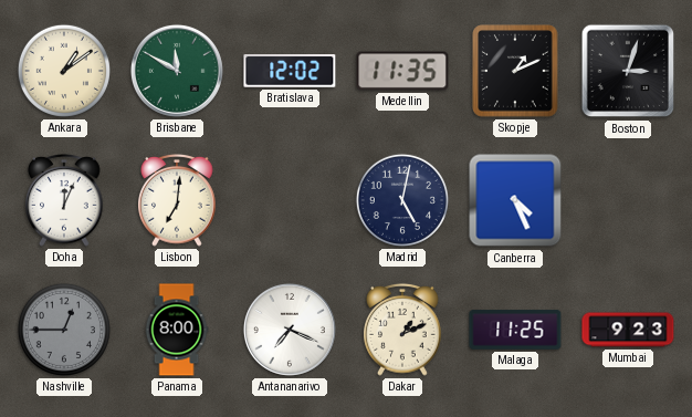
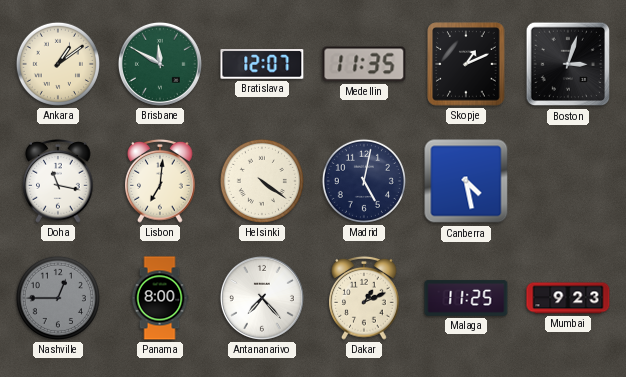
Bratislava: 12:02 -> 12:07
Doha: 12:04 -> 11:17
Helsinki: none -> 4:21
Canberra: 4:26 -> 4:28
Antananarivo: 7:19 -> 7:23
